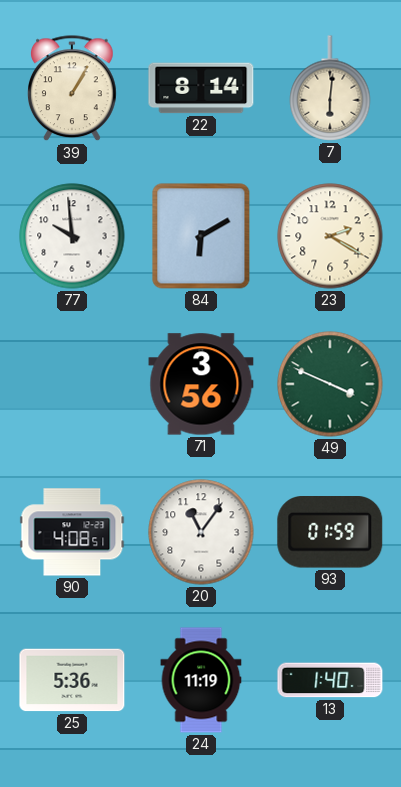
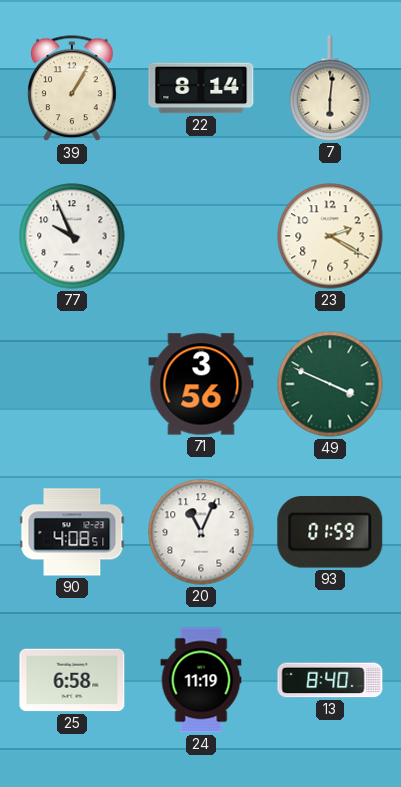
77: 9:59 -> 9:56
84: 6:10 -> none
20: 11:06 -> 11:04
25: 5:36 -> 6:58
13: 1:40 -> 8:40
